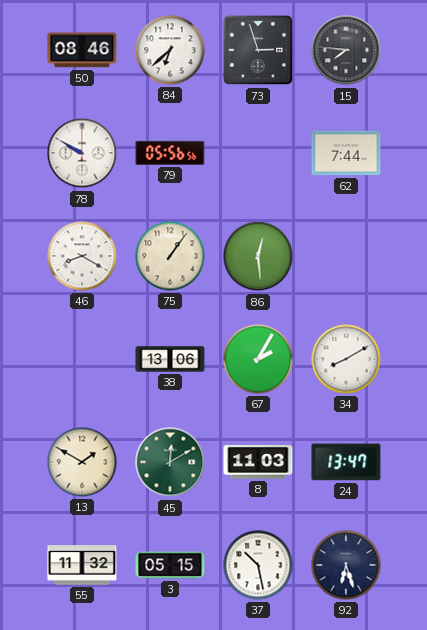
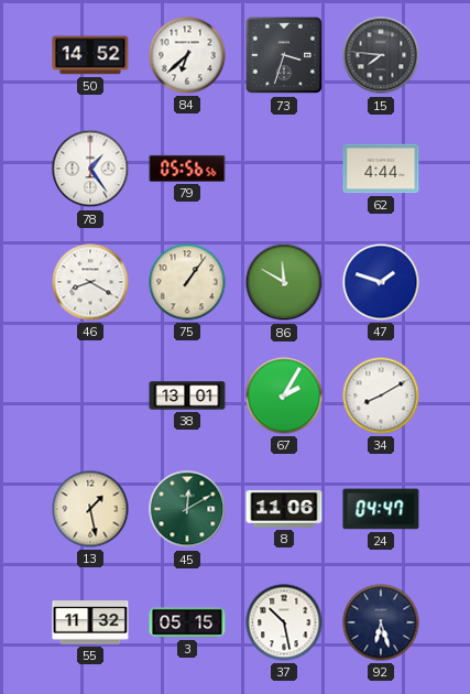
50: 08:46 -> 14:52
73: 2:57 -> 3:33
78: 9:50 -> 1:24
62: 7:44 -> 4:44
86: 12:29 -> 11:50
47: none -> 1:48
38: 13:06 -> 13:01
13: 1:50 -> 1:28
8: 11:03 -> 11:06
24: 13:47 -> 04:47
